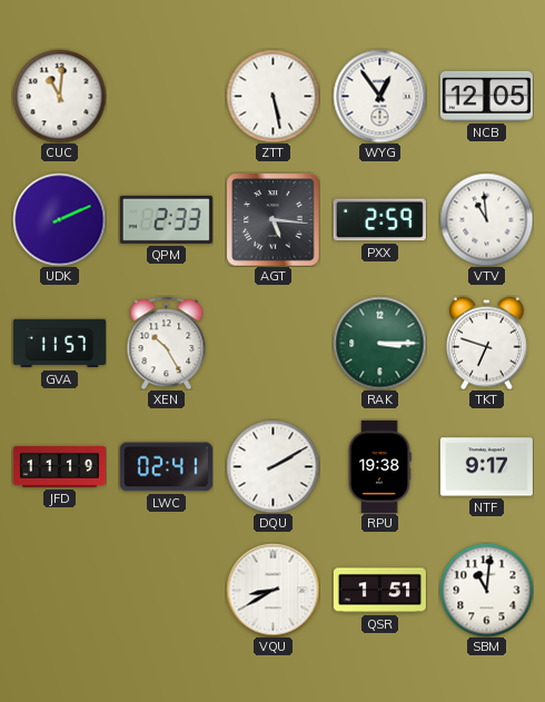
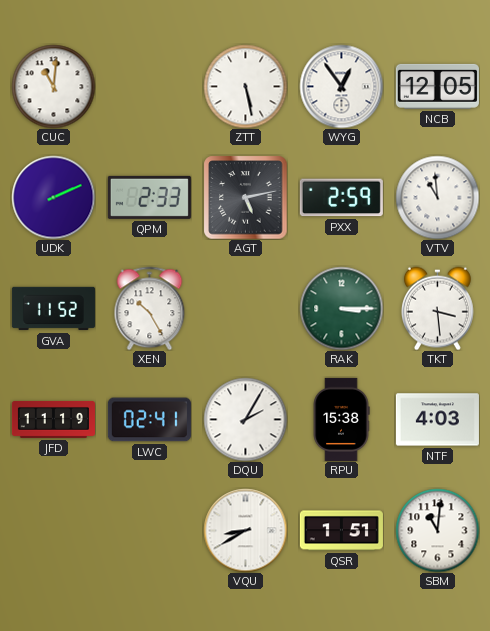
AGT: 5:16 -> 5:13
GVA: 11:57 -> 11:52
TKT: 6:48 -> 3:29
DQU: 2:10 -> 2:05
RPU: 19:38 -> 15:38
NTF: 9:17 -> 4:03
